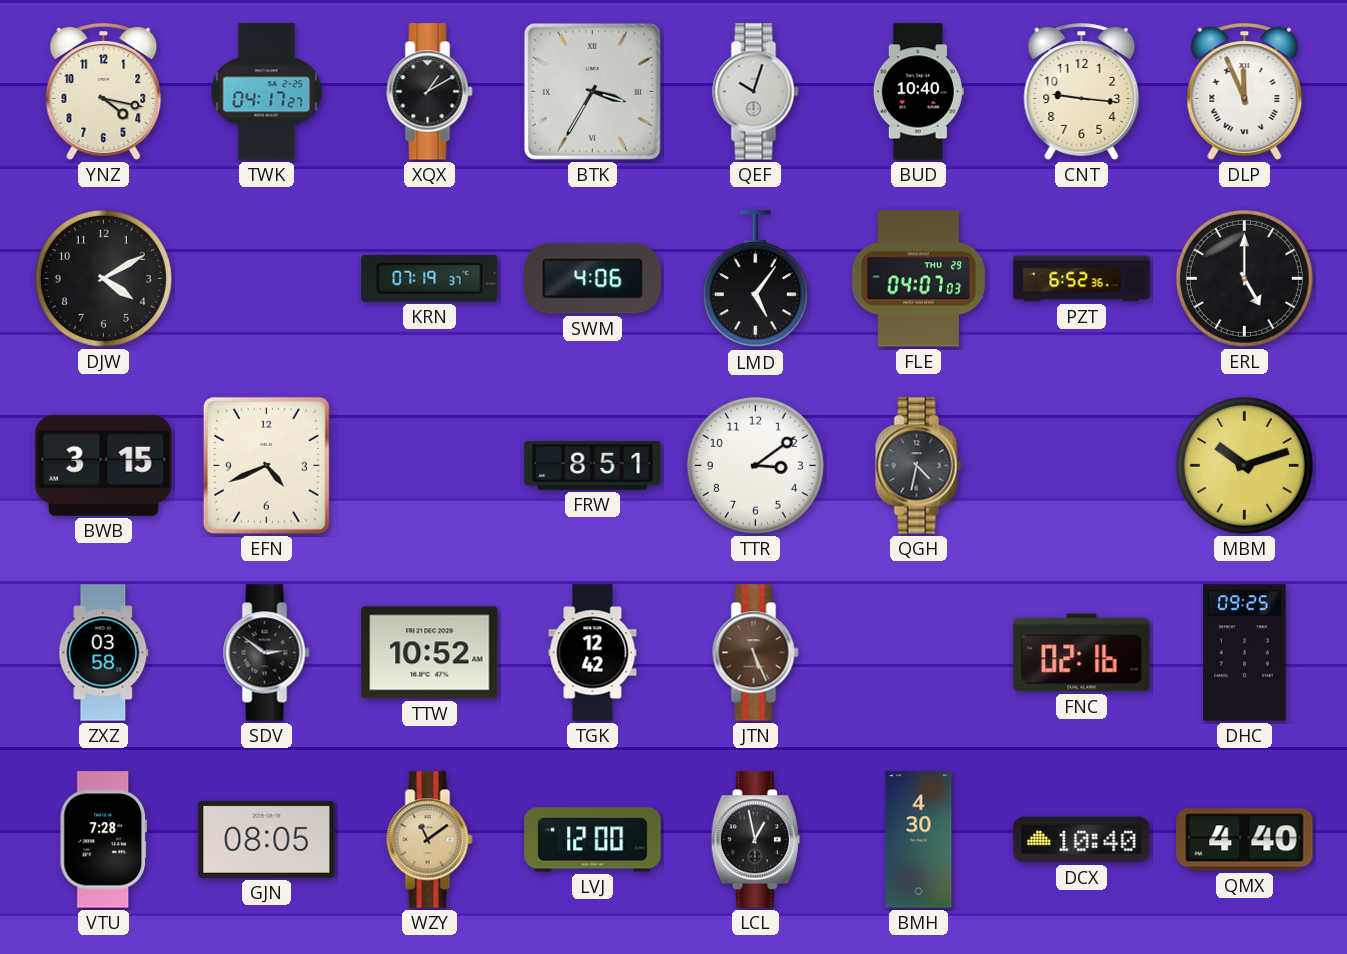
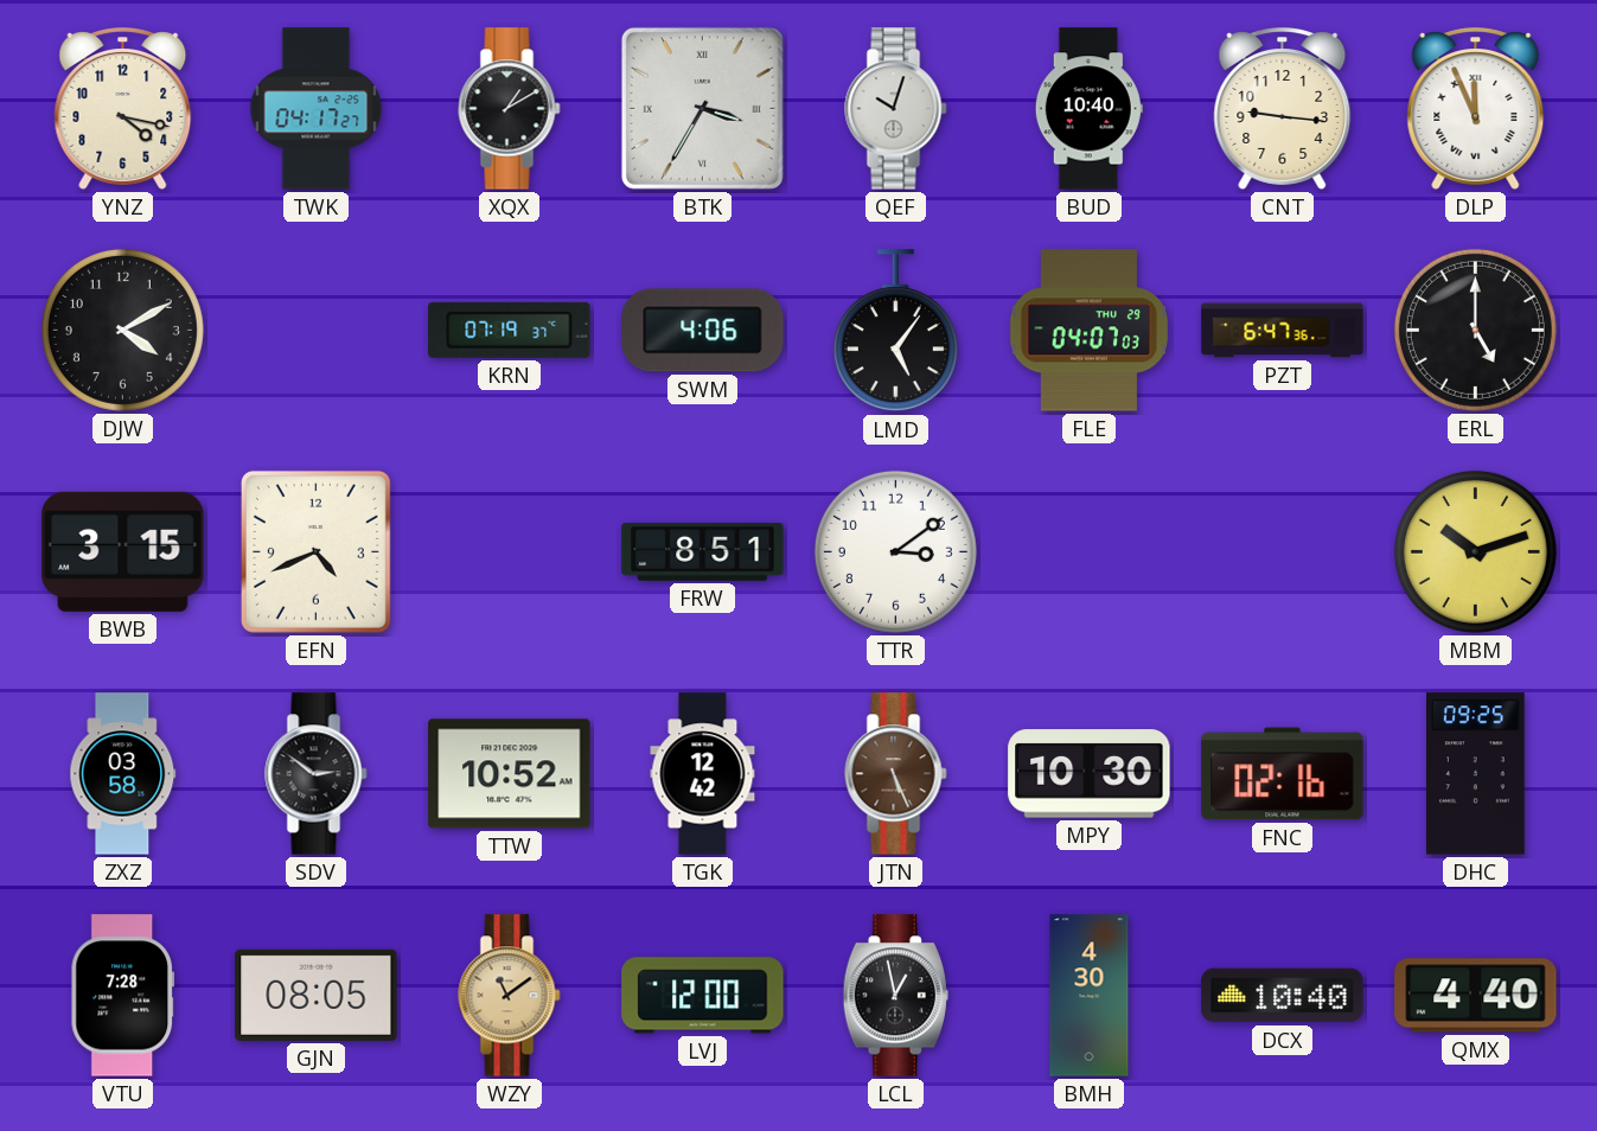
PZT: 6:52 -> 6:47
QGH: 4:32 -> none
MPY: none -> 10:30
